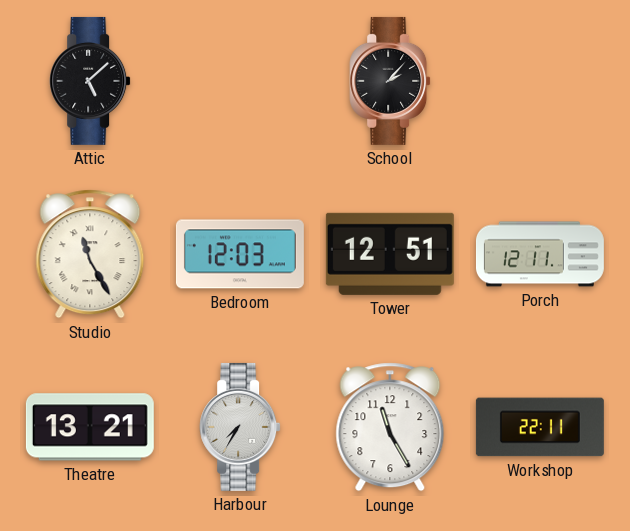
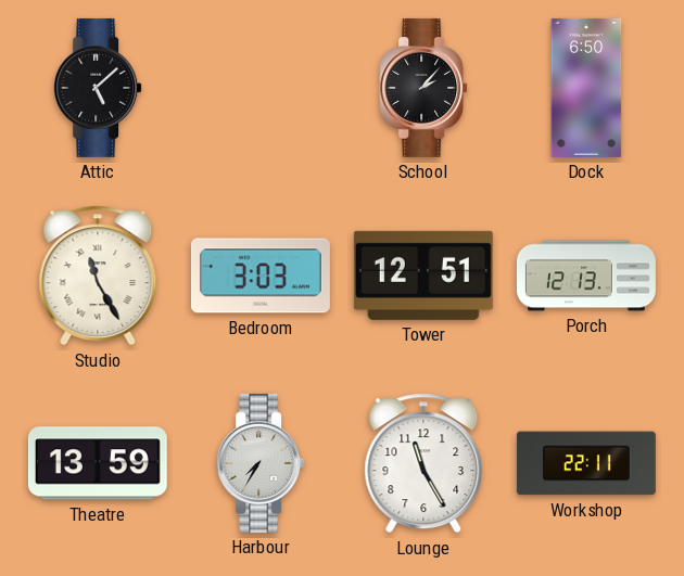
Dock: none -> 6:50
Bedroom: 12:03 -> 3:03
Porch: 12:11 -> 12:13
Theatre: 13:21 -> 13:59
